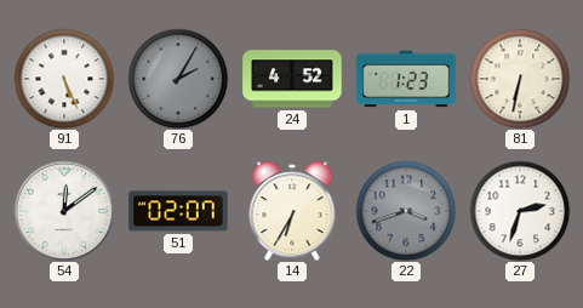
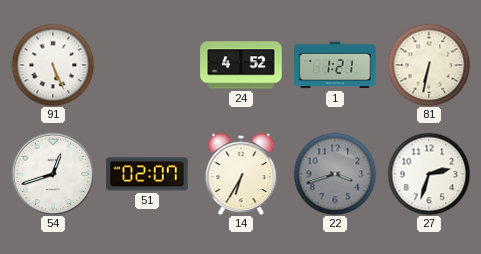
76: 2:05 -> none
1: 1:23 -> 1:21
54: 12:09 -> 12:42
